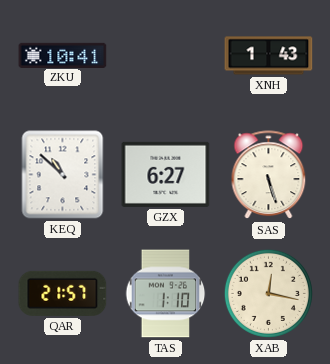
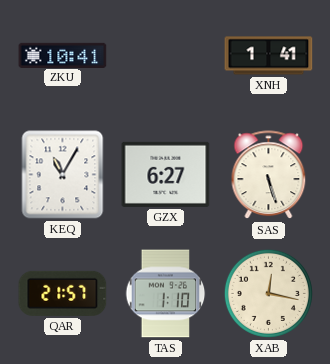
XNH: 1:43 -> 1:41
KEQ: 10:52 -> 11:05
